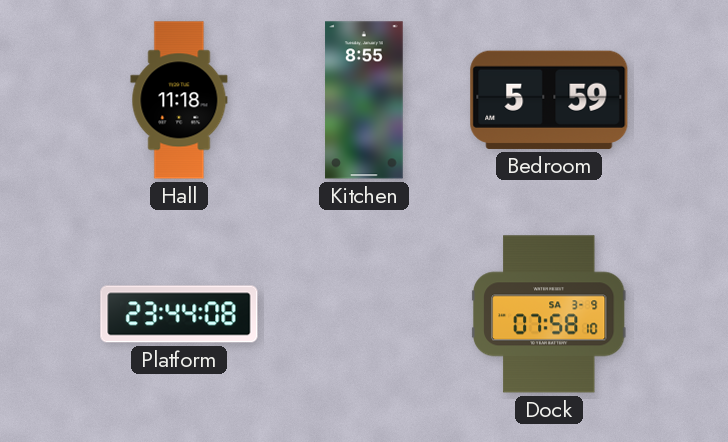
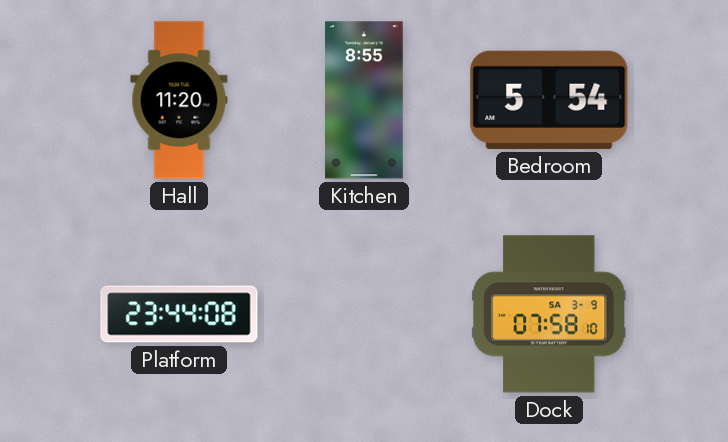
Hall: 11:18 -> 11:20
Bedroom: 5:59 -> 5:54
